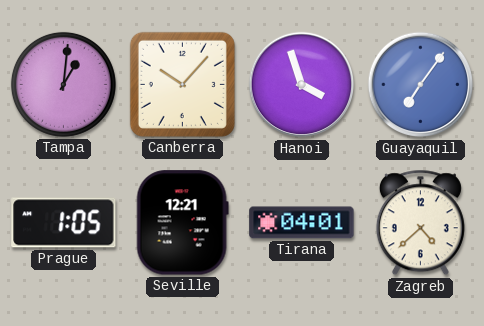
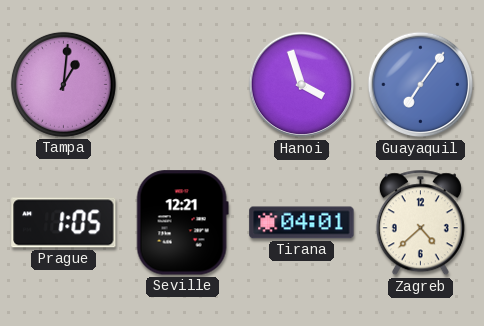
Canberra: 10:07 -> none
